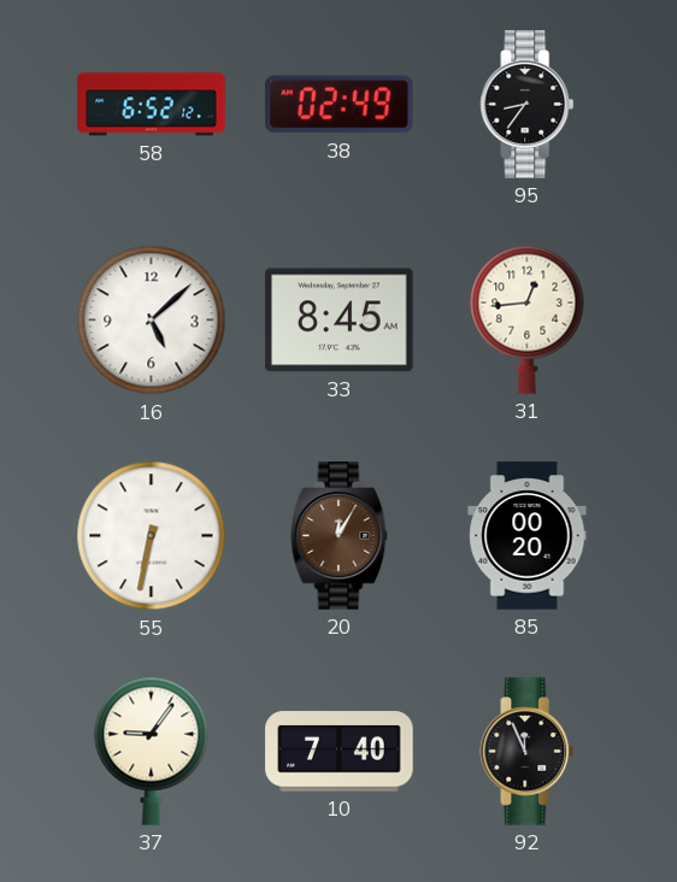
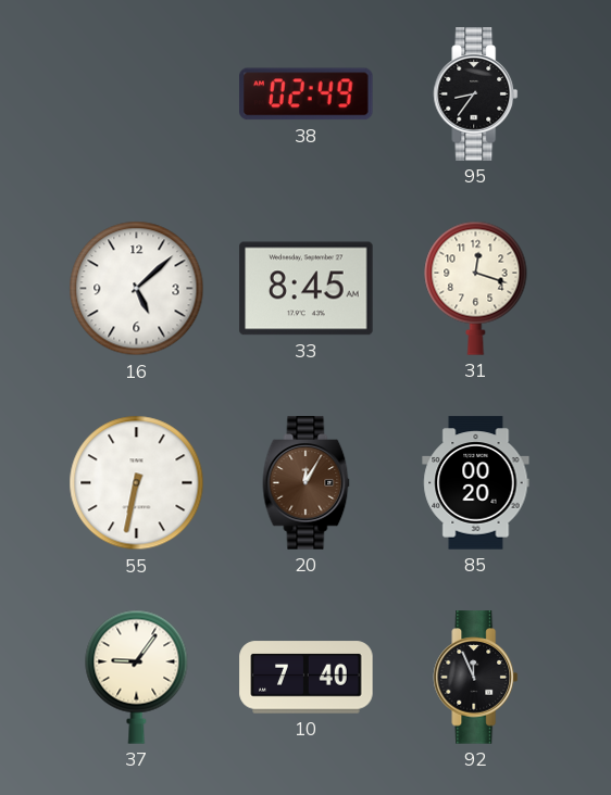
58: 6:52 -> none
31: 12:44 -> 12:18
